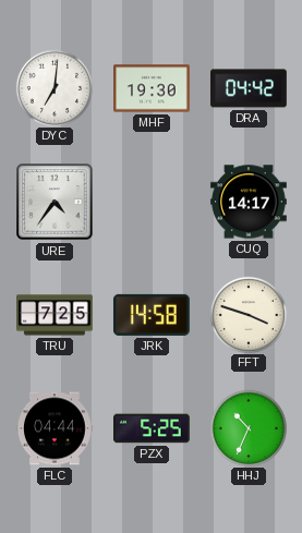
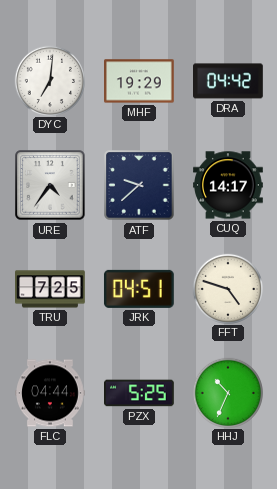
MHF: 19:30 -> 19:29
ATF: none -> 9:38
JRK: 14:58 -> 04:51
FFT: 3:48 -> 4:48
